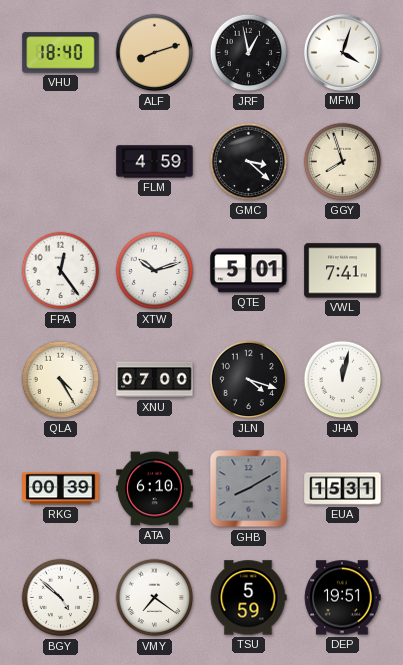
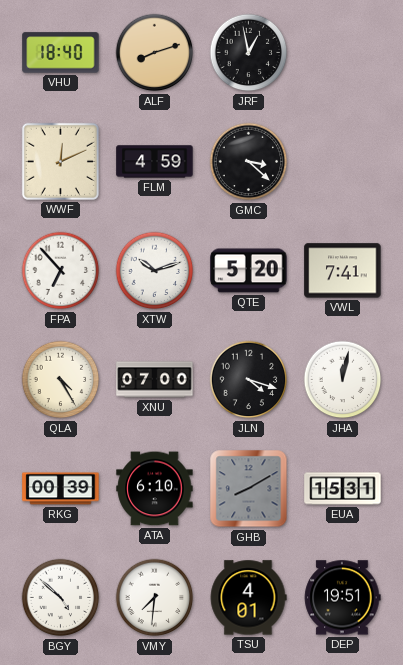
MFM: 4:03 -> none
WWF: none -> 12:11
GGY: 7:57 -> none
FPA: 12:24 -> 6:53
QTE: 5:01 -> 5:20
VMY: 7:21 -> 7:31
TSU: 5:59 -> 4:01
